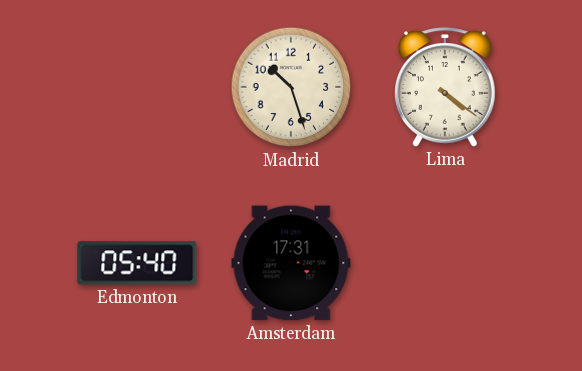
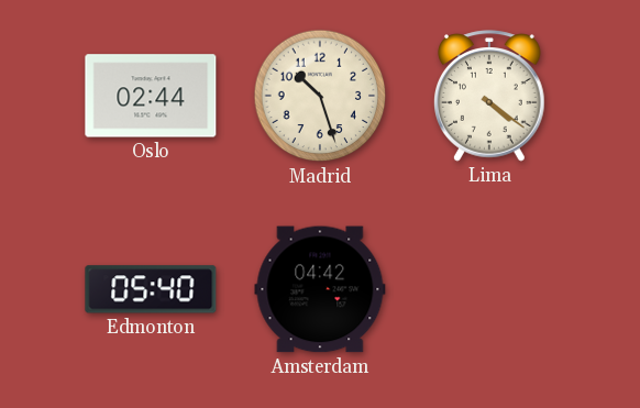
Oslo: none -> 02:44
Amsterdam: 17:31 -> 04:42
